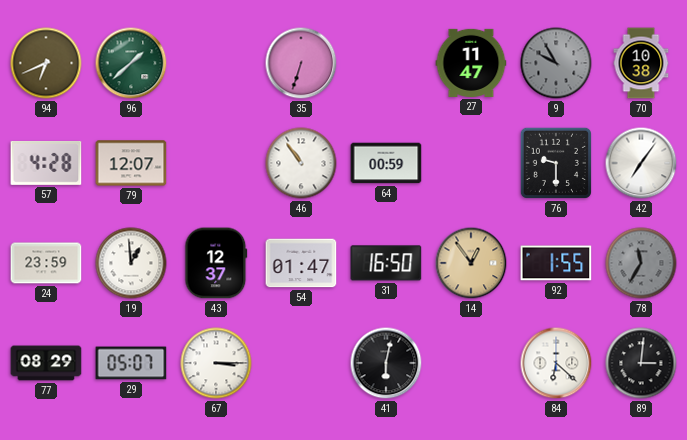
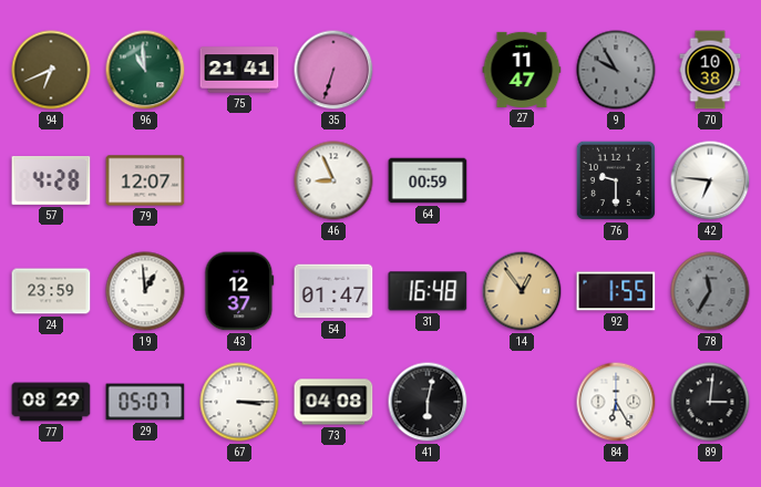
96: 1:38 -> 10:59
75: none -> 21:41
46: 10:54 -> 8:56
42: 7:06 -> 6:46
31: 16:50 -> 16:48
73: none -> 04:08
84: 6:22 -> 6:25
